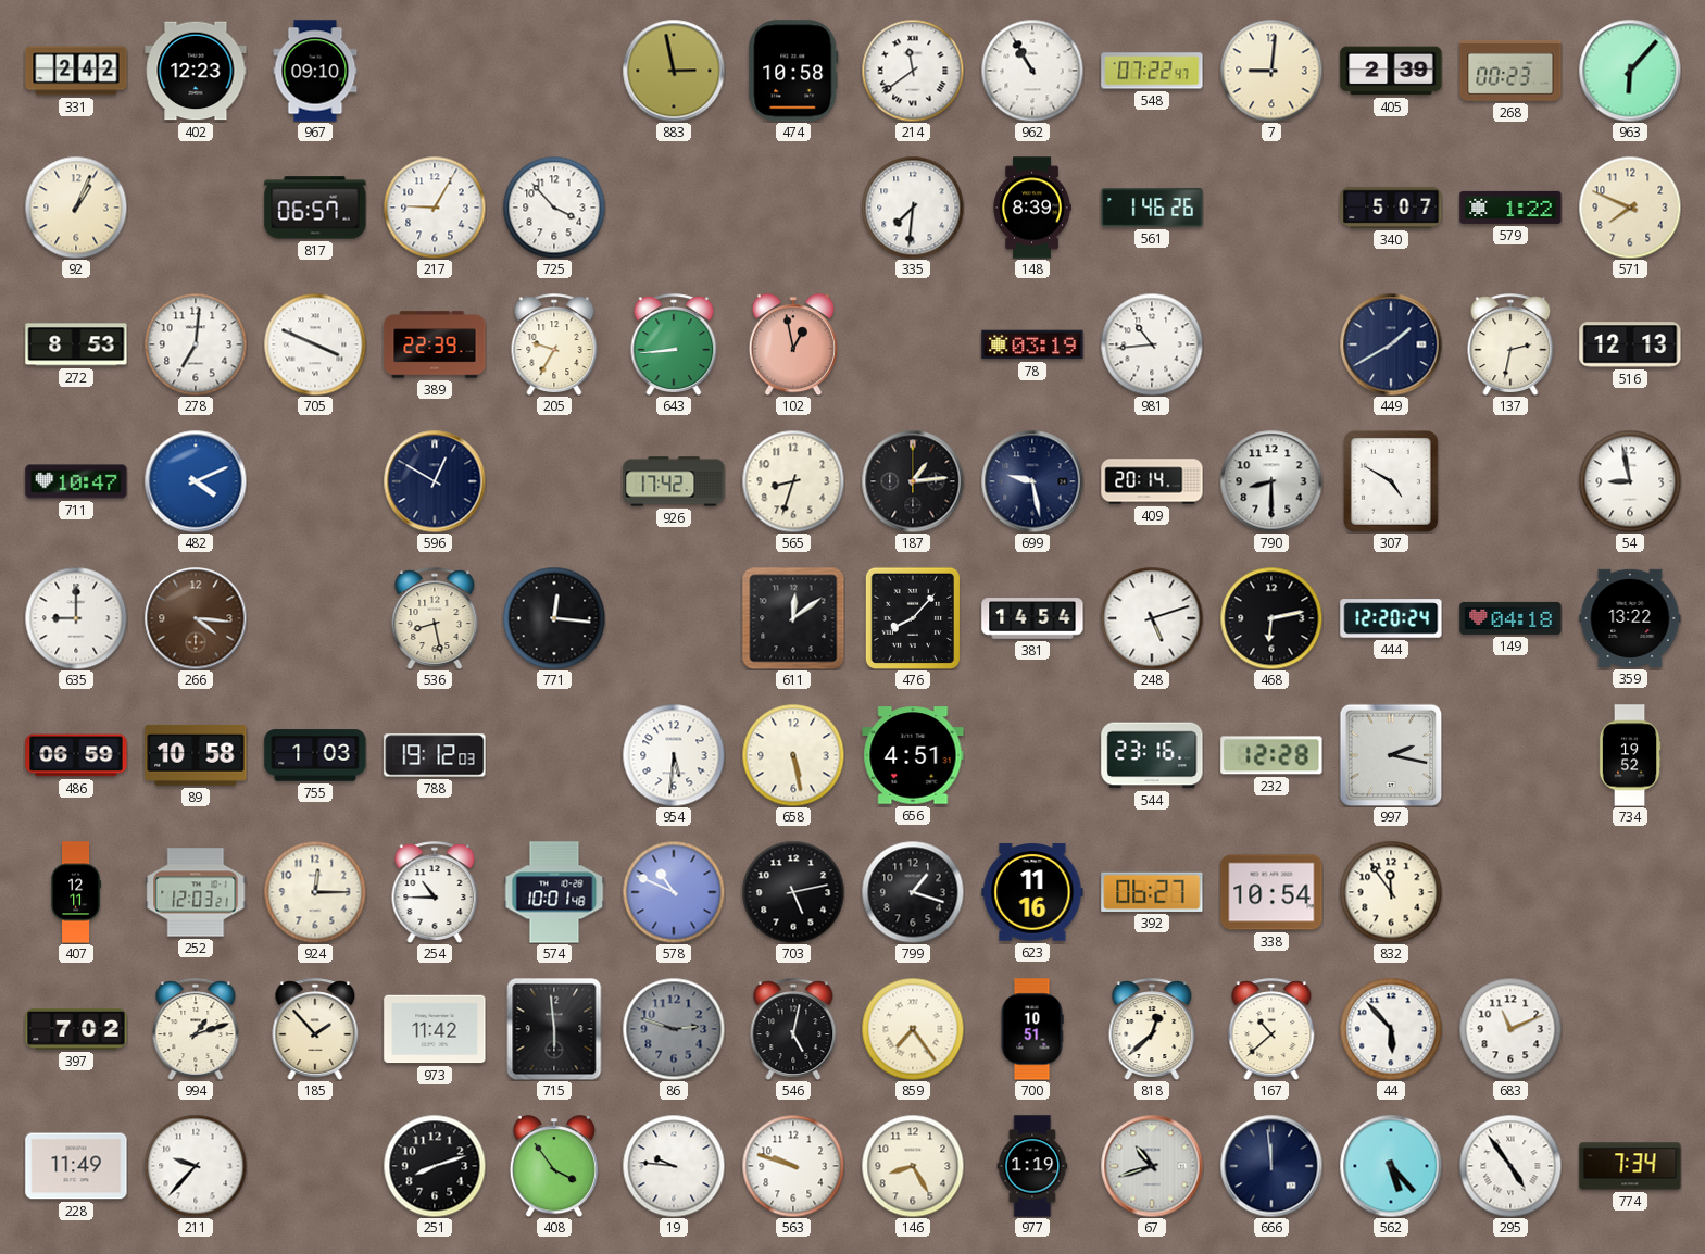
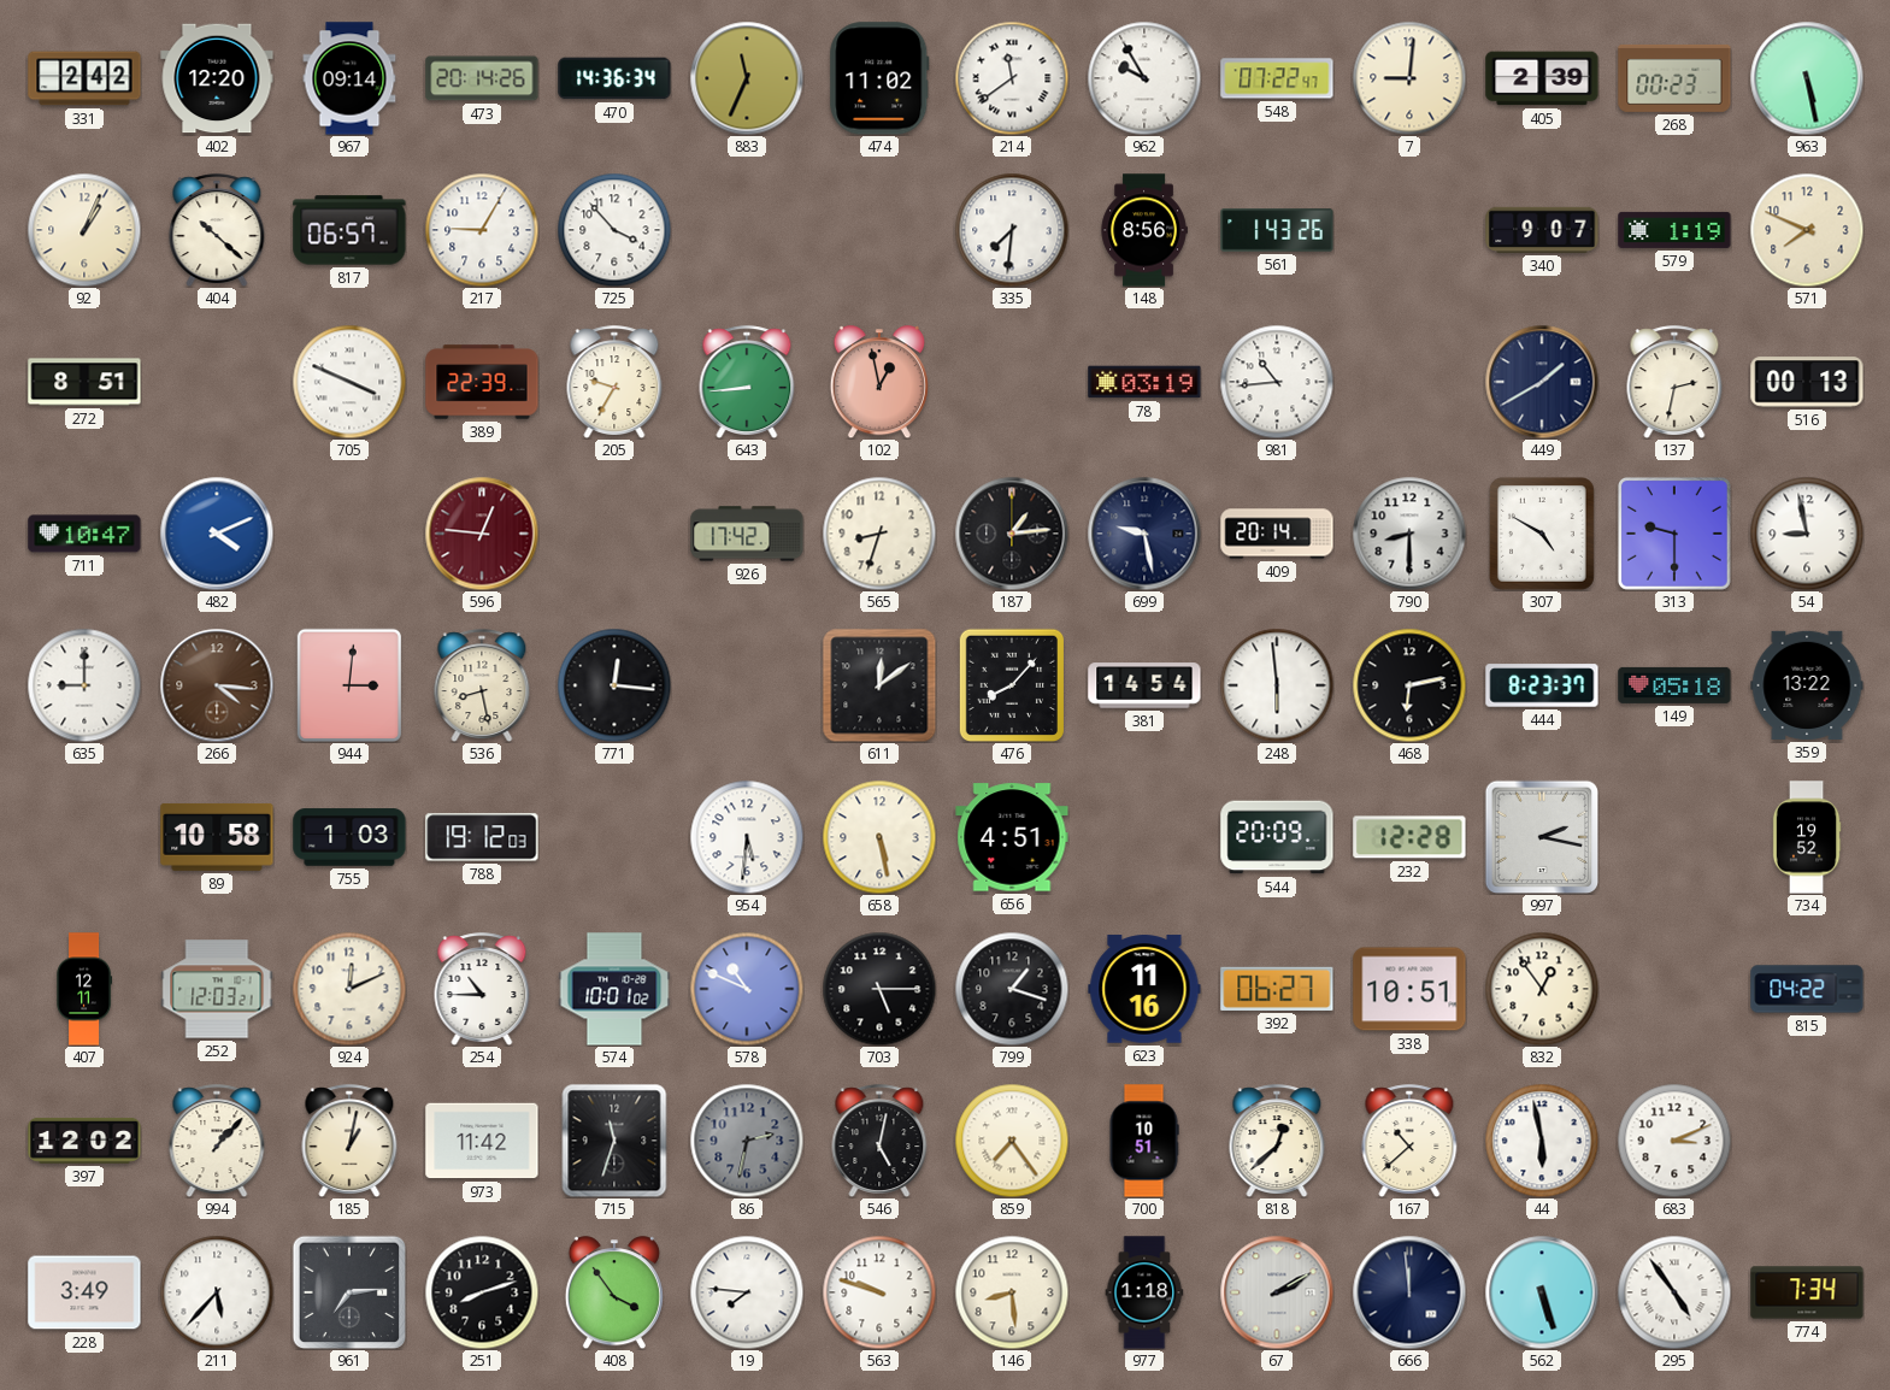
402: 12:23 -> 12:20
967: 09:10 -> 09:14
473: none -> 20:14
470: none -> 14:36
883: 2:58 -> 11:34
474: 10:58 -> 11:02
962: 10:55 -> 9:55
963: 6:07 -> 5:28
404: none -> 10:22
148: 8:39 -> 8:56
561: 1:46 -> 1:43
340: 5:07 -> 9:07
579: 1:22 -> 1:19
272: 8:53 -> 8:51
278: 7:01 -> none
516: 12:13 -> 00:13
596: 12:50 -> 12:46
596 dial: navy -> burgundy
313: none -> 9:30
944: none -> 3:01
248: 5:12 -> 5:59
444: 12:20 -> 8:23
149: 04:18 -> 05:18
486: 06:59 -> none
544: 23:16 -> 20:09
924: 12:15 -> 12:11
574: 10:01:48 -> 10:01:02
703: 5:13 -> 5:15
338: 10:54 -> 10:51
832: 11:54 -> 12:54
815: none -> 04:22
397: 7:02 -> 12:02
994: 1:12 -> 1:07
185: 1:53 -> 1:02
715: 5:59 -> 11:33
86: 2:48 -> 2:32
44: 5:53 -> 5:58
683: 11:11 -> 3:11
228: 11:49 -> 3:49
211: 9:37 -> 5:37
961: none -> 7:14
19: 9:46 -> 7:46
146: 8:25 -> 8:29
977: 1:19 -> 1:18
67: 10:42 -> 2:10
562: 5:23 -> 5:27
